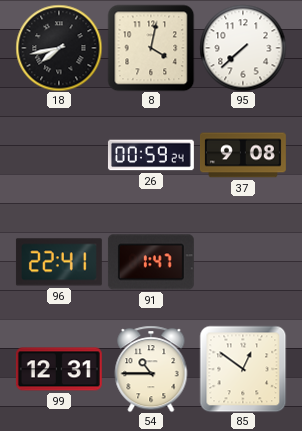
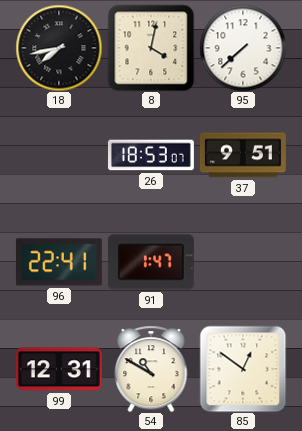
26: 00:59 -> 18:53
37: 9:08 -> 9:51
54: 10:45 -> 10:50
